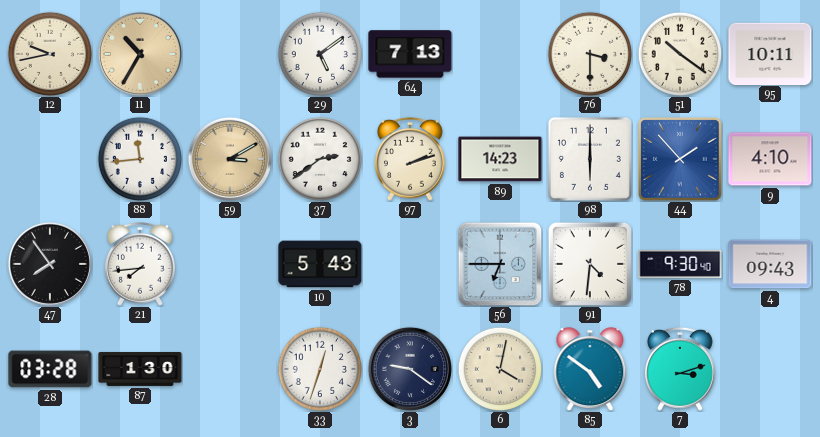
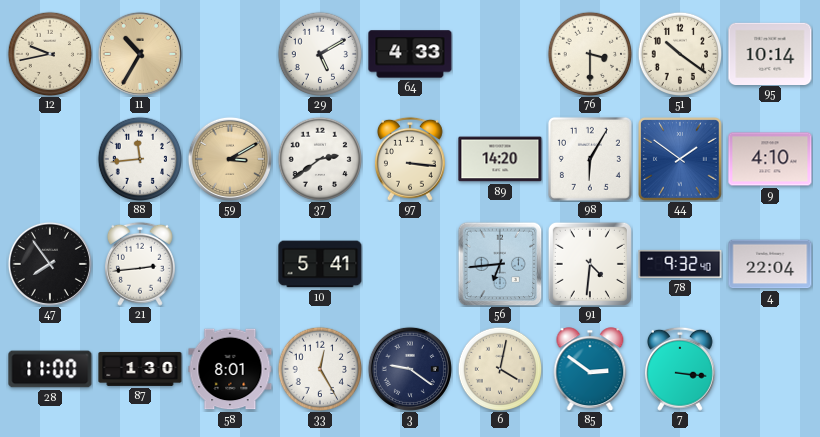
29: 5:09 -> 5:10
64: 7:13 -> 4:33
95: 10:11 -> 10:14
97: 2:12 -> 3:16
89: 14:23 -> 14:20
98: 6:00 -> 6:05
44: 1:53 -> 1:51
21: 7:44 -> 2:44
10: 5:43 -> 5:41
56: 6:45 -> 6:44
78: 9:30 -> 9:32
4: 09:43 -> 22:04
28: 03:28 -> 11:00
58: none -> 8:01
33: 12:33 -> 12:25
85: 4:51 -> 2:51
7: 3:12 -> 3:16
